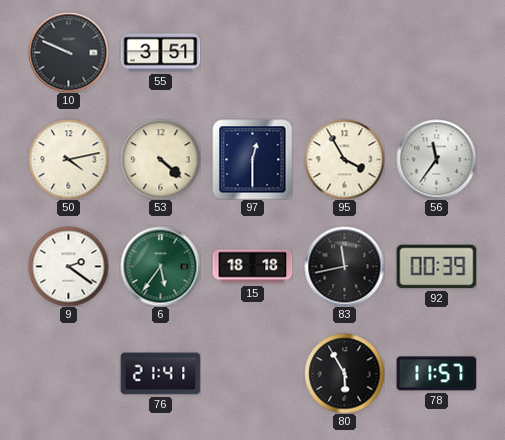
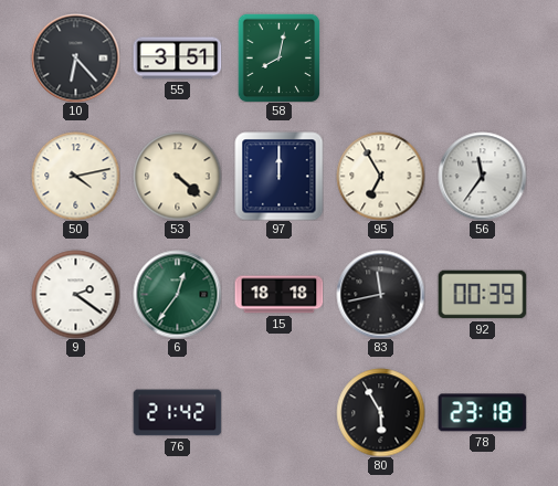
10: 9:49 -> 6:23
58: none -> 8:02
97: 12:30 -> 12:00
95: 3:55 -> 6:55
6: 5:36 -> 12:36
76: 21:41 -> 21:42
78: 11:57 -> 23:18
